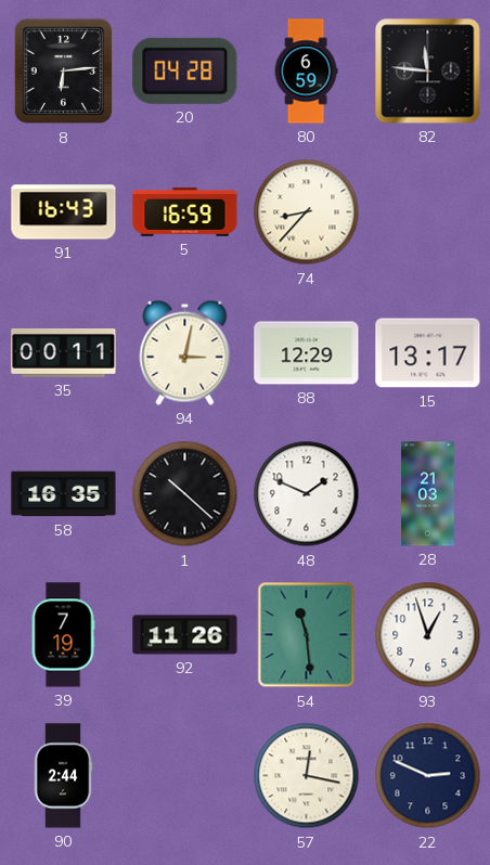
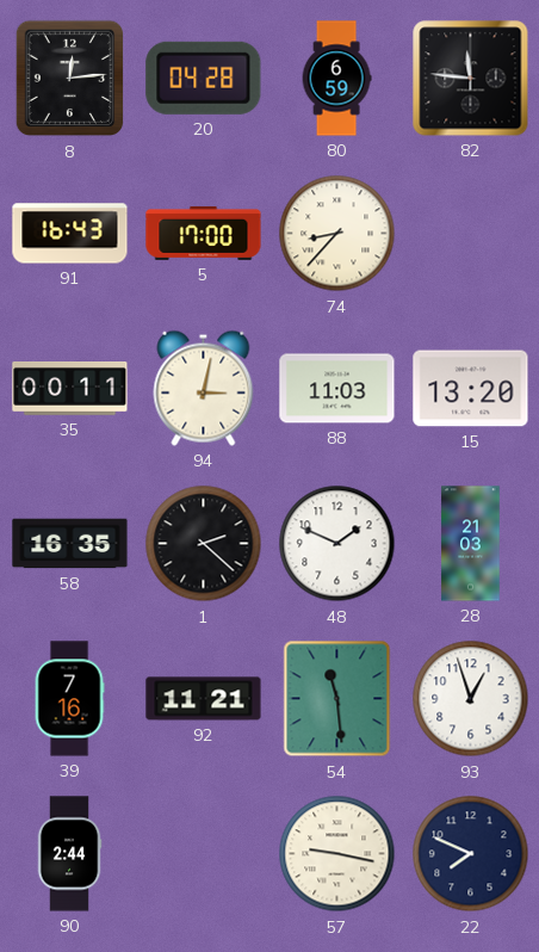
8: 6:14 -> 12:14
5: 16:59 -> 17:00
88: 12:29 -> 11:03
15: 13:17 -> 13:20
1: 10:22 -> 2:22
39: 7:19 -> 7:16
92: 11:26 -> 11:21
57: 12:17 -> 9:17
22: 2:49 -> 7:49
